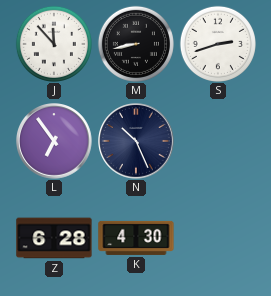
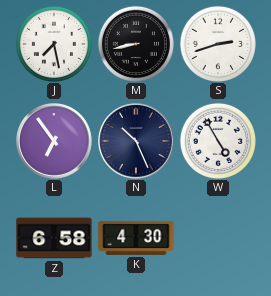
J: 11:53 -> 7:28
W: none -> 4:55
Z: 6:28 -> 6:58
